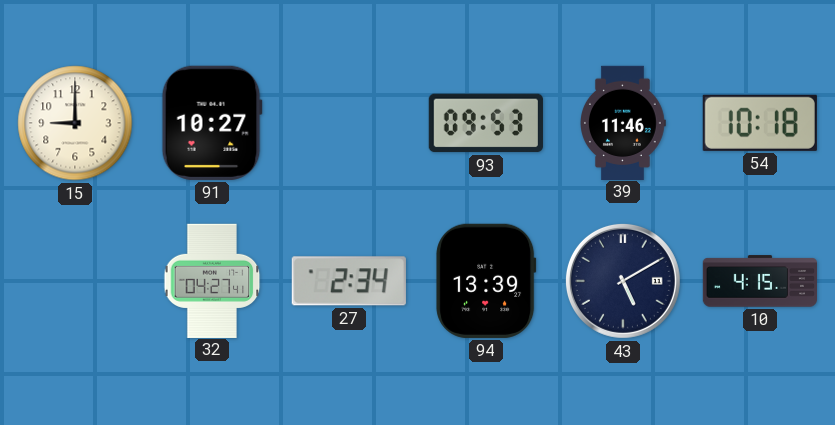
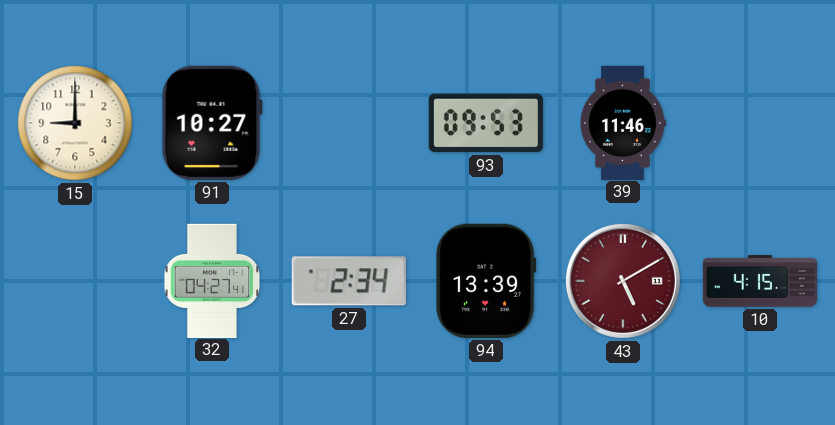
54: 10:18 -> none
43 dial: navy -> burgundy
